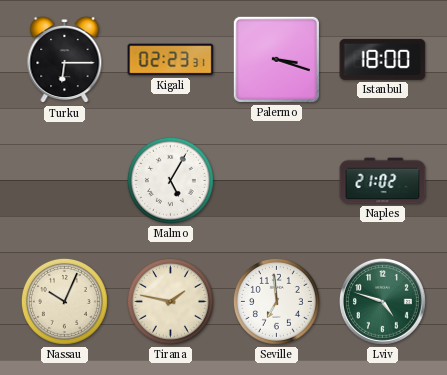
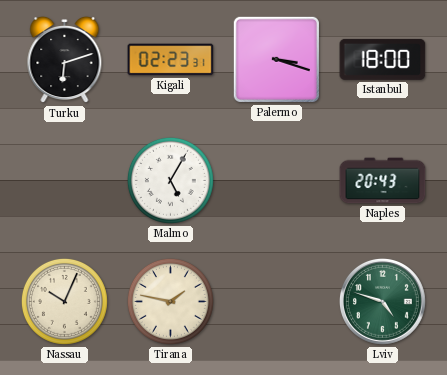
Turku: 6:15 -> 6:12
Naples: 21:02 -> 20:43
Seville: 6:59 -> none
